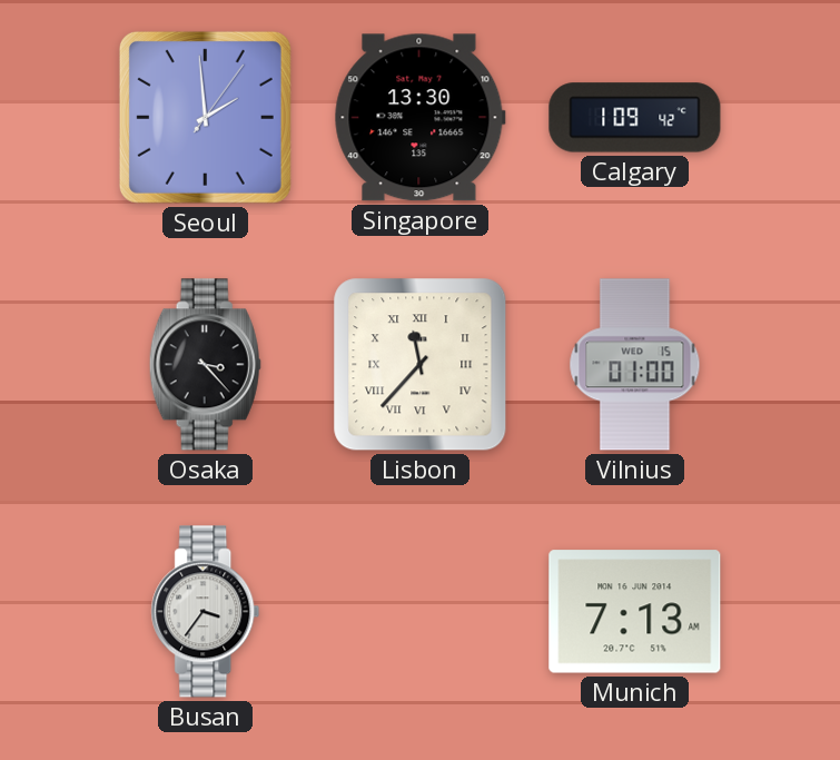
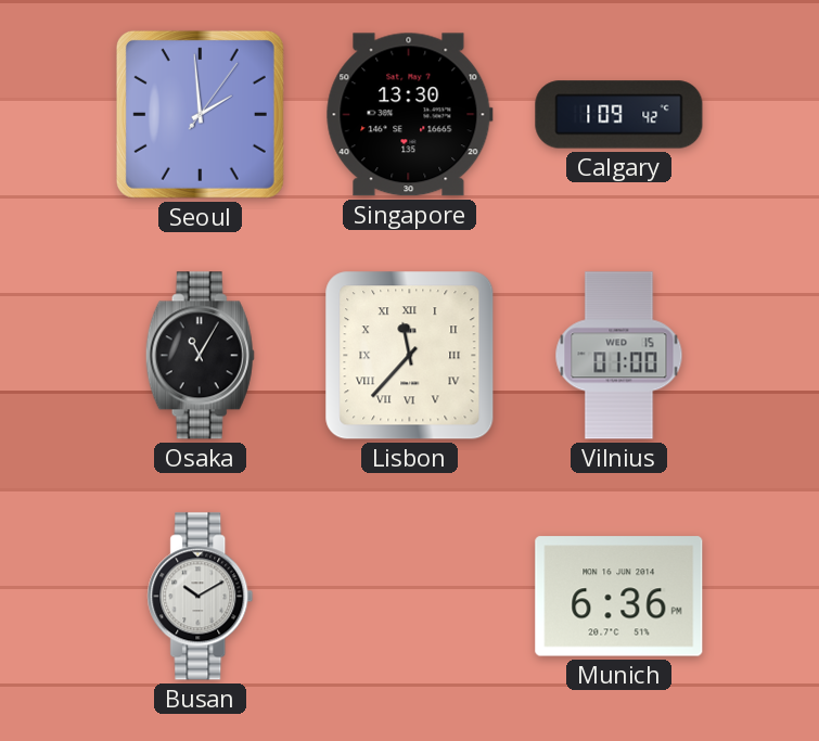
Osaka: 3:23 -> 11:05
Busan: 3:36 -> 10:10
Munich: 7:13 -> 6:36
